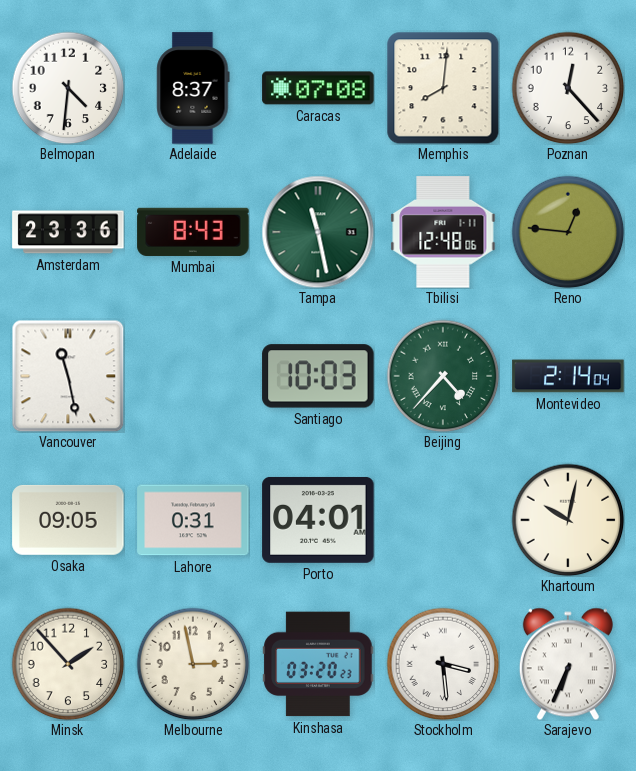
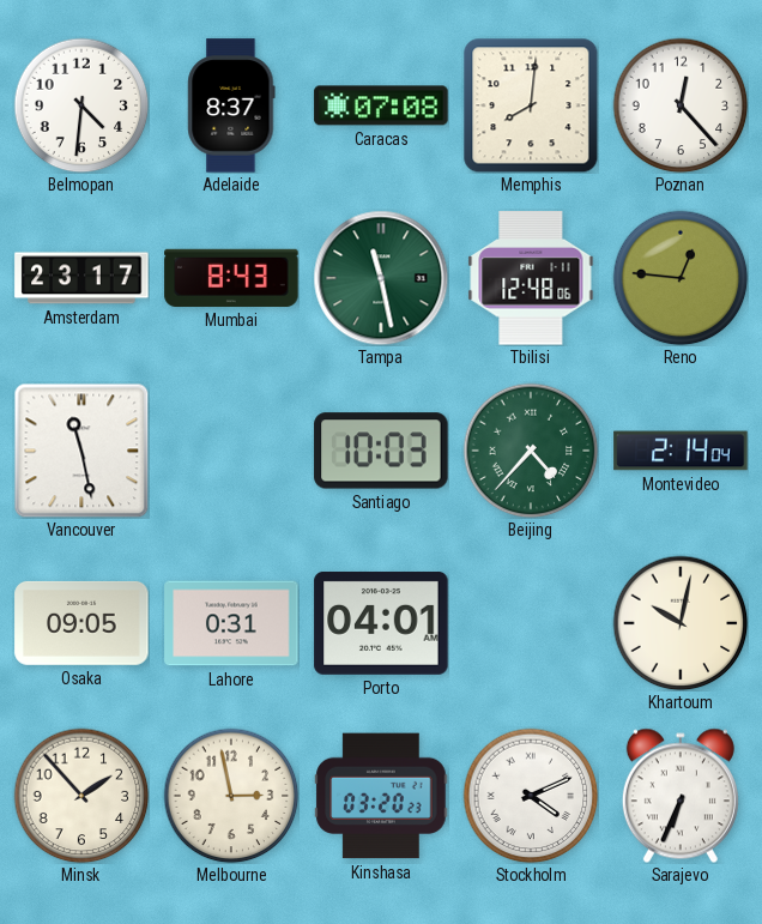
Amsterdam: 23:36 -> 23:17
Stockholm: 3:29 -> 4:11
